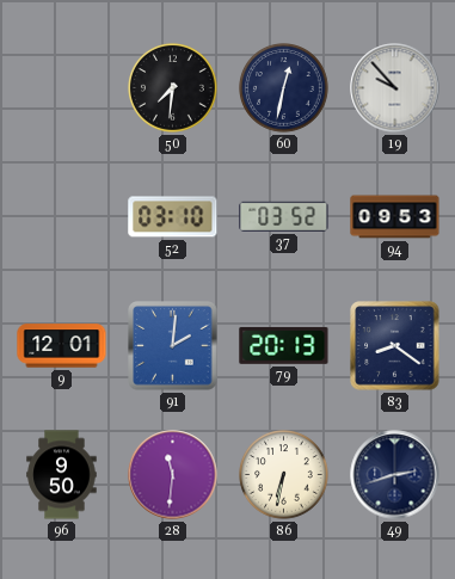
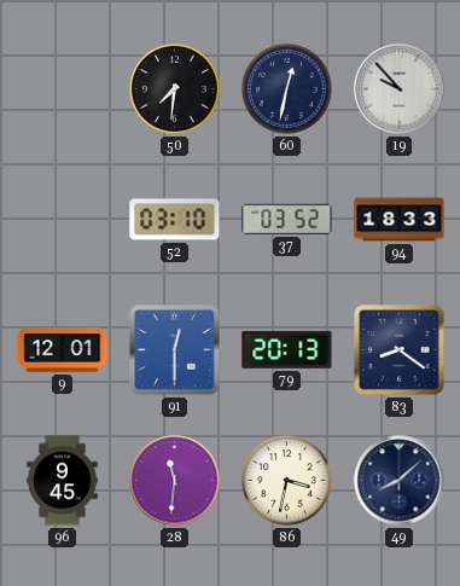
94: 09:53 -> 18:33
91: 2:01 -> 12:30
96: 9:50 -> 9:45
86: 6:32 -> 3:32
49: 2:42 -> 8:08
